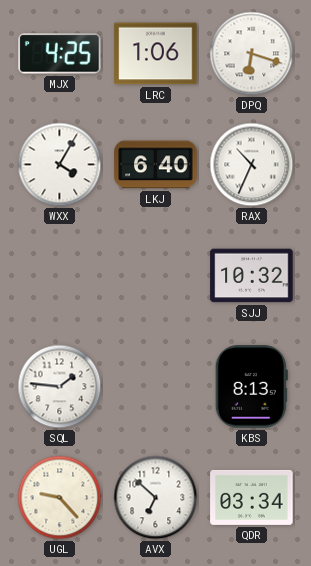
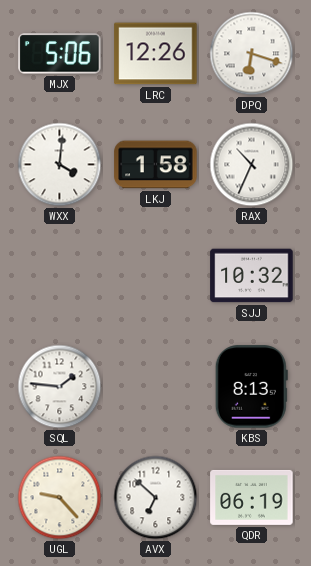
MJX: 4:25 -> 5:06
LRC: 1:06 -> 12:26
WXX: 4:05 -> 4:01
LKJ: 6:40 -> 1:58
QDR: 03:34 -> 06:19
